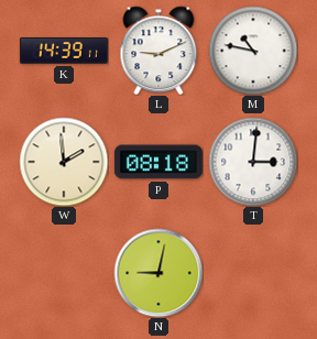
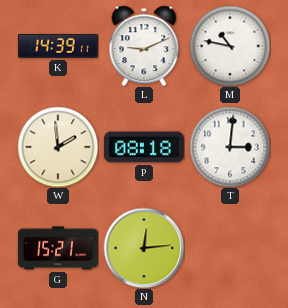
G: none -> 15:21
N: 9:02 -> 12:14
